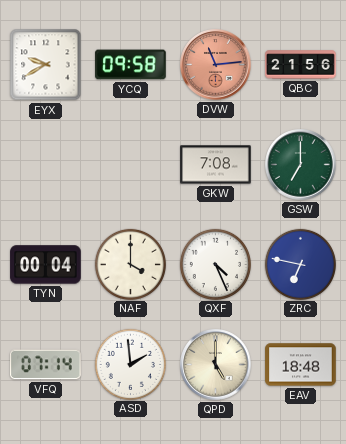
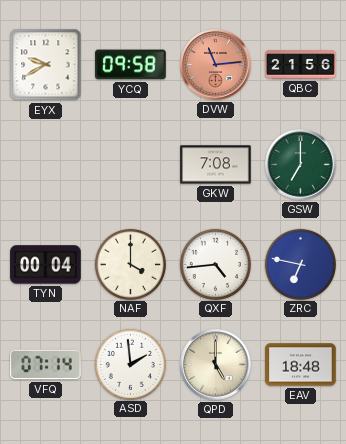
QXF: 4:26 -> 4:44
